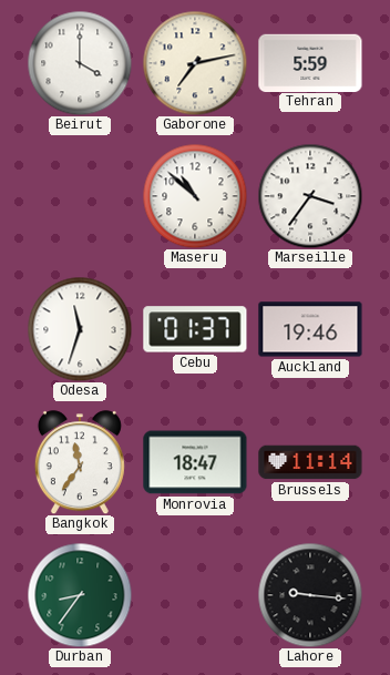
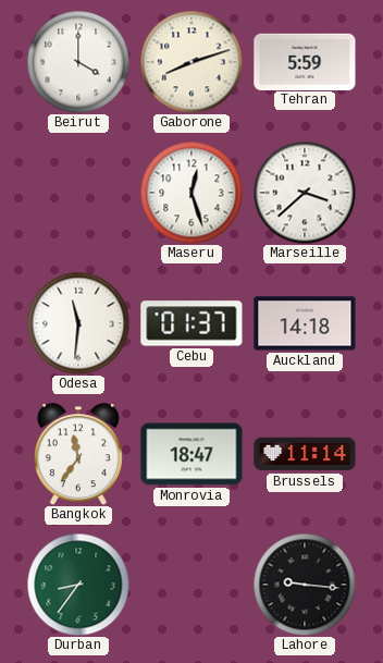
Gaborone: 7:13 -> 8:12
Maseru: 10:52 -> 12:27
Marseille: 3:36 -> 3:38
Odesa: 11:33 -> 11:31
Auckland: 19:46 -> 14:18
